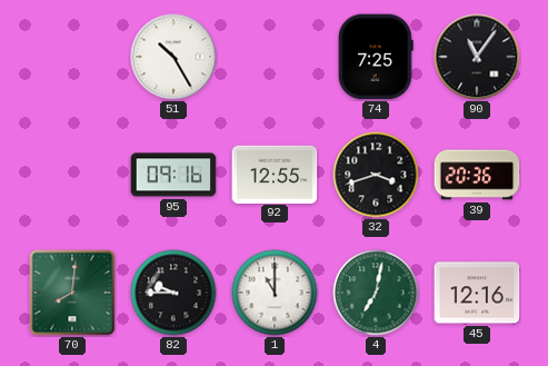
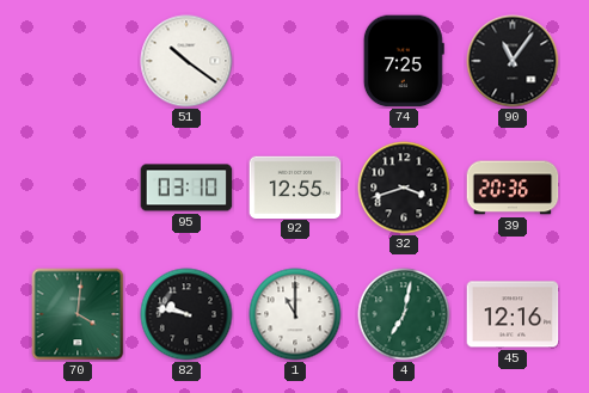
51: 10:25 -> 10:21
95: 09:16 -> 03:10
70: 8:01 -> 4:01
82: 9:45 -> 9:47
